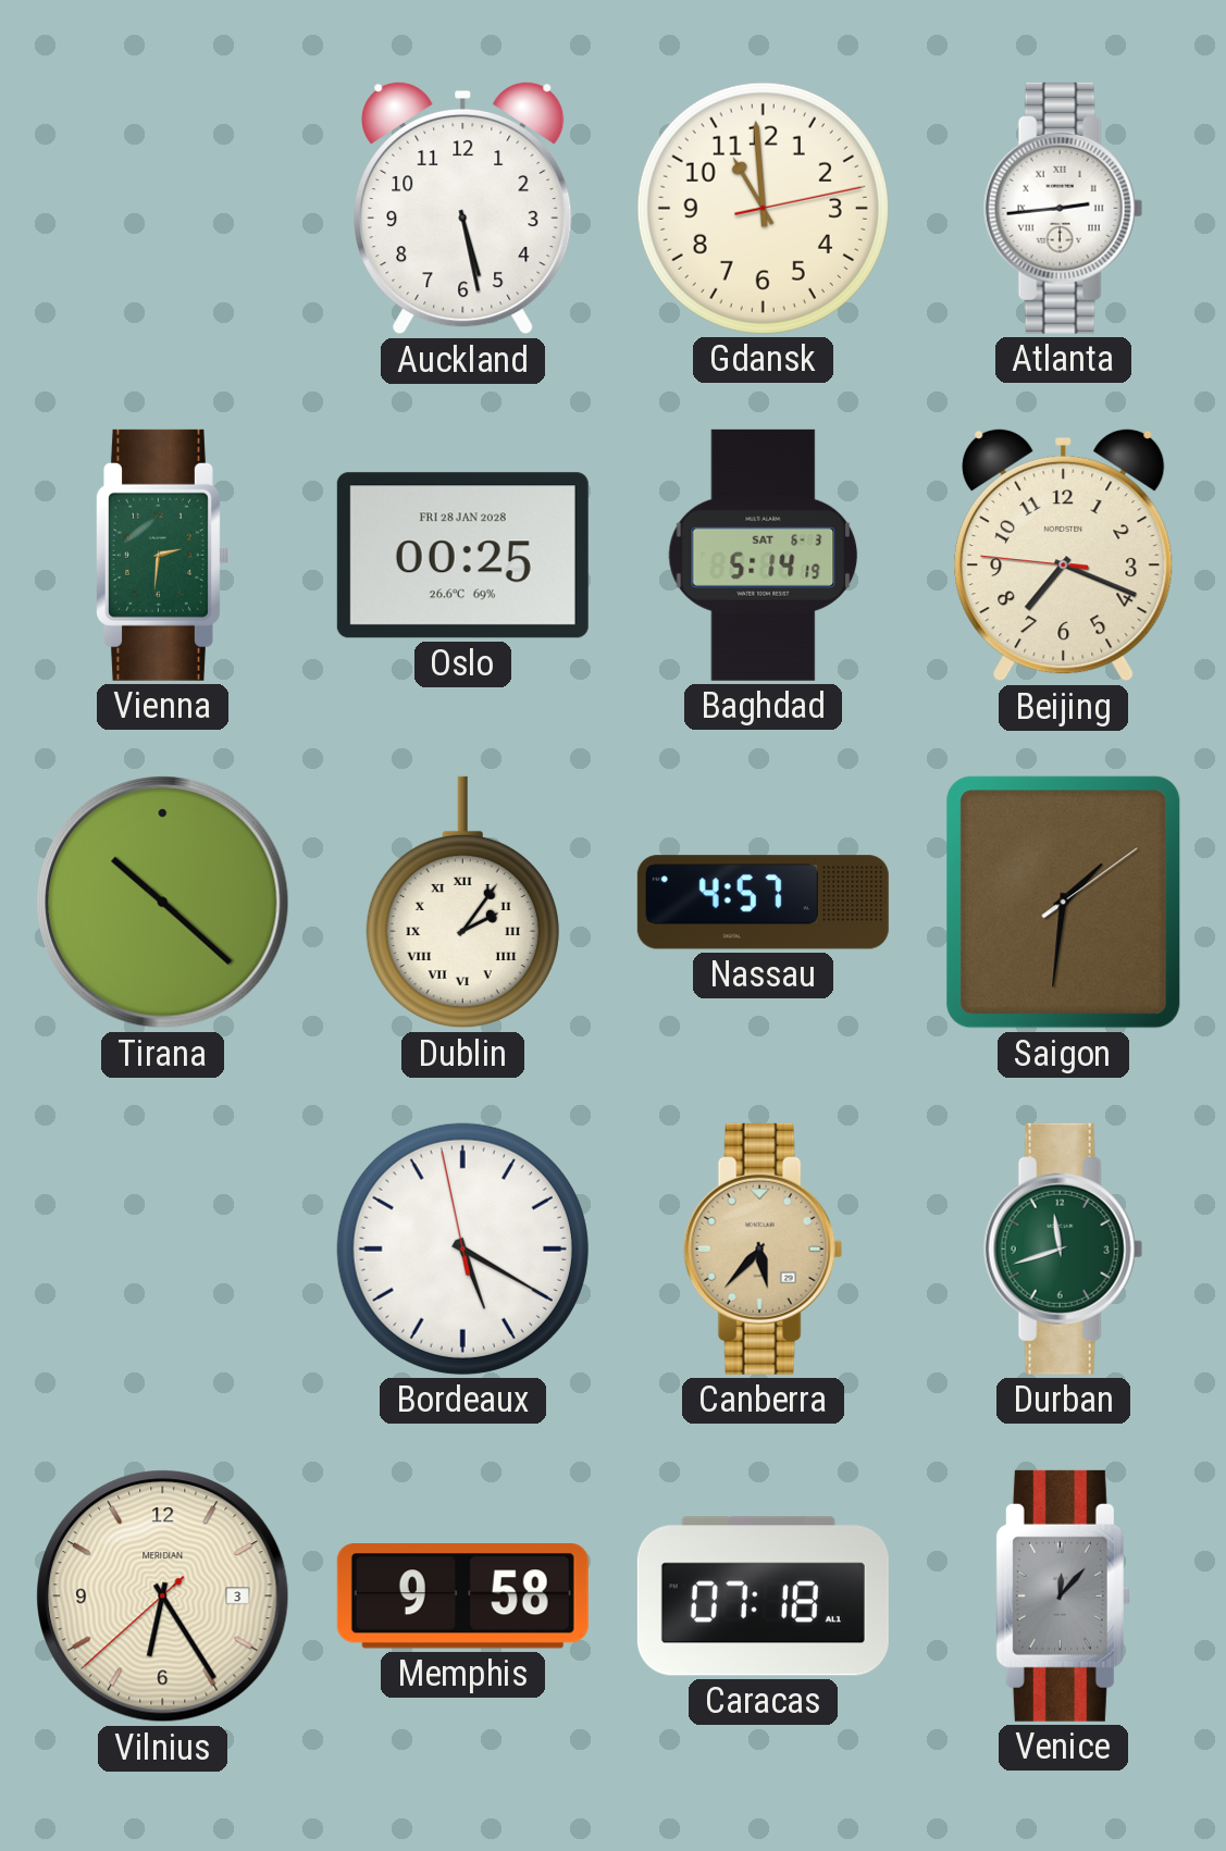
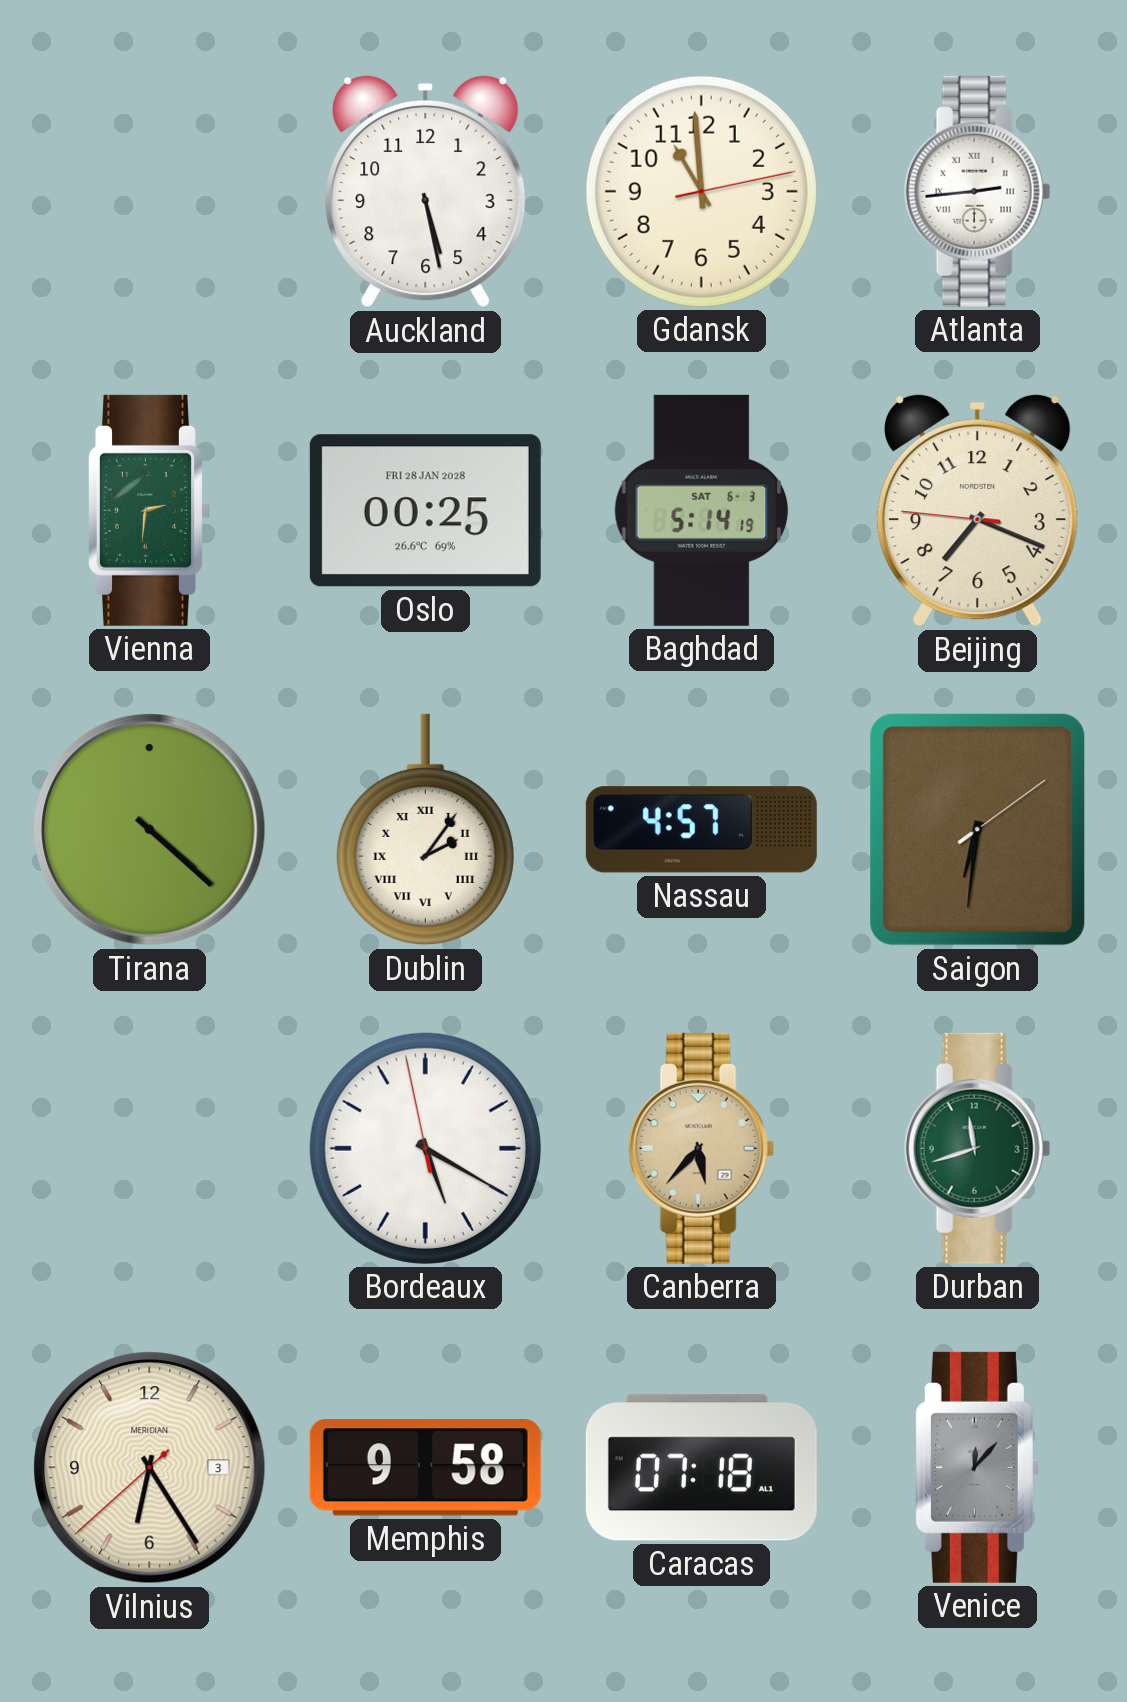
Tirana: 10:22 -> 4:22
Saigon: 1:31 -> 6:31
